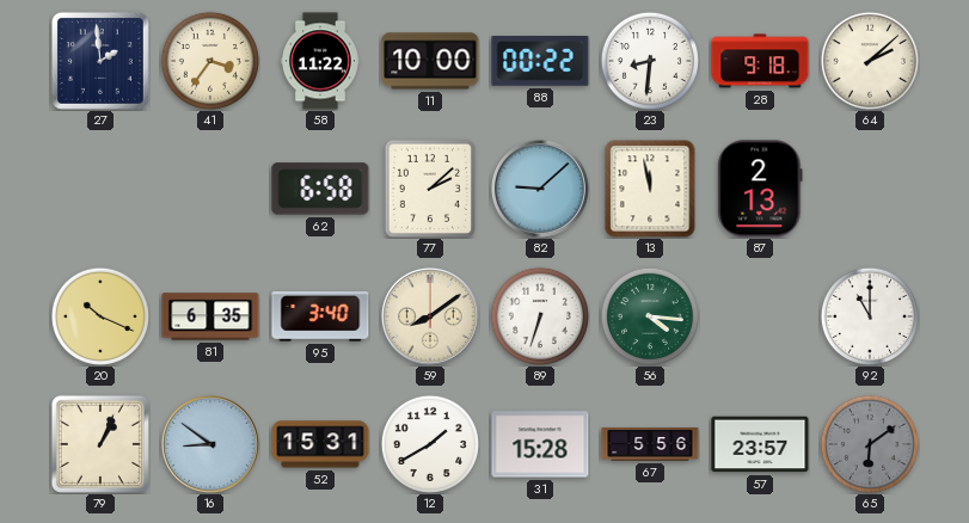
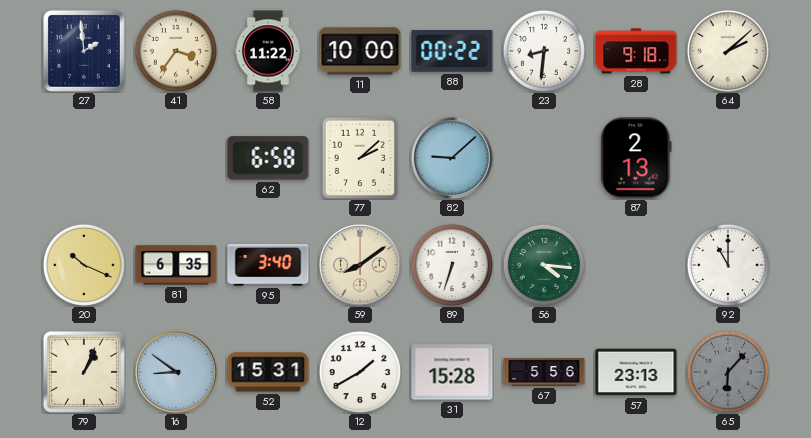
13: 11:58 -> none
57: 23:57 -> 23:13
65: 6:09 -> 6:07
